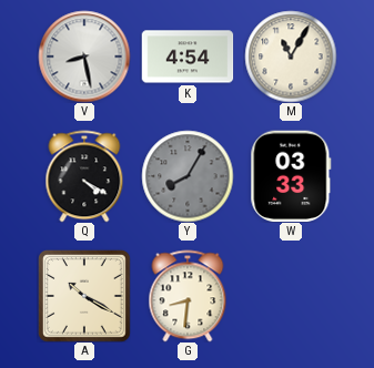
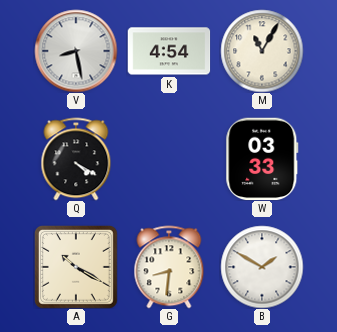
Y: 8:05 -> none
B: none -> 1:50
